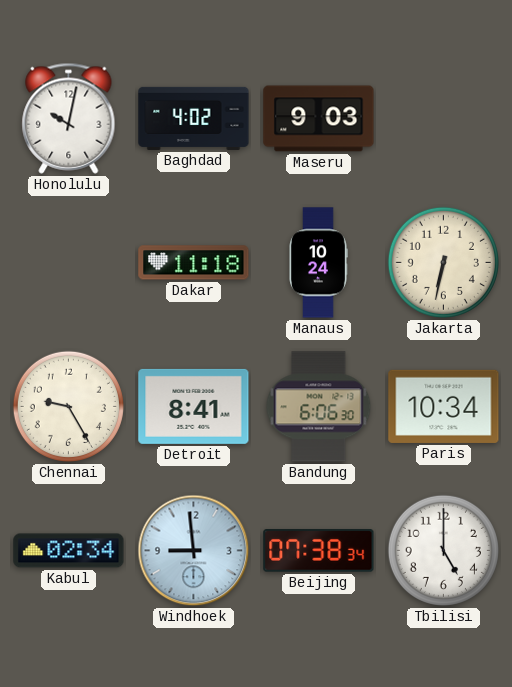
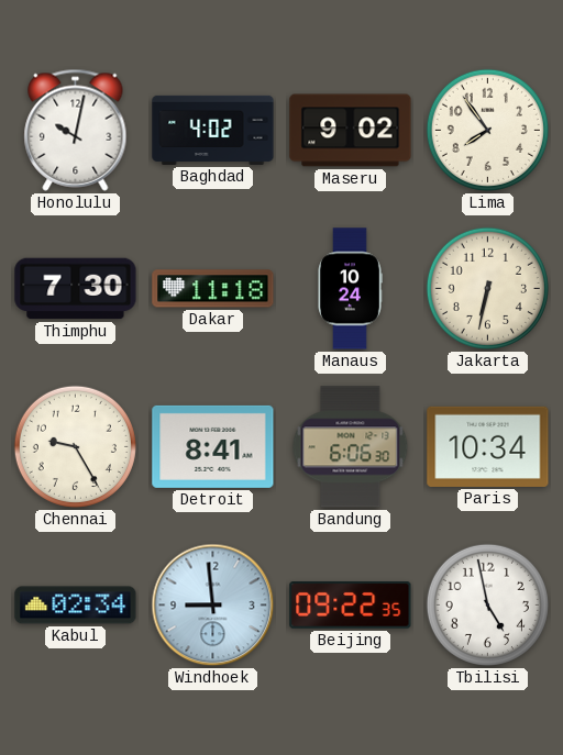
Maseru: 9:03 -> 9:02
Lima: none -> 7:54
Thimphu: none -> 7:30
Beijing: 07:38 -> 09:22
Tbilisi: 5:00 -> 4:58
